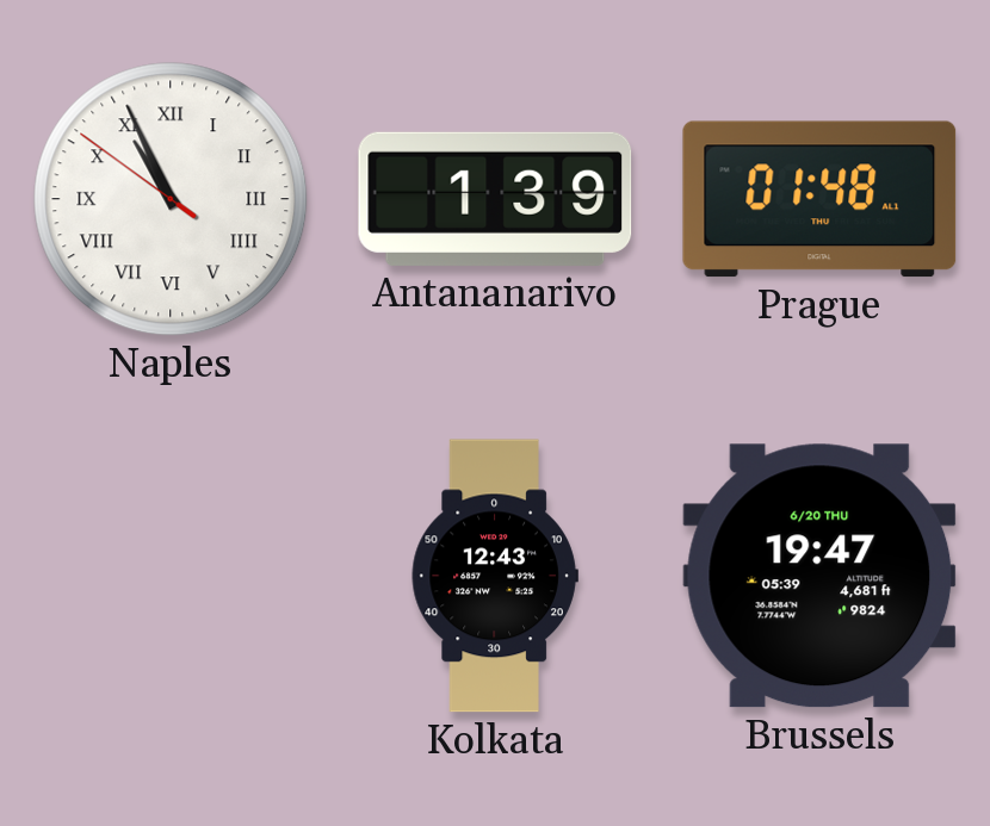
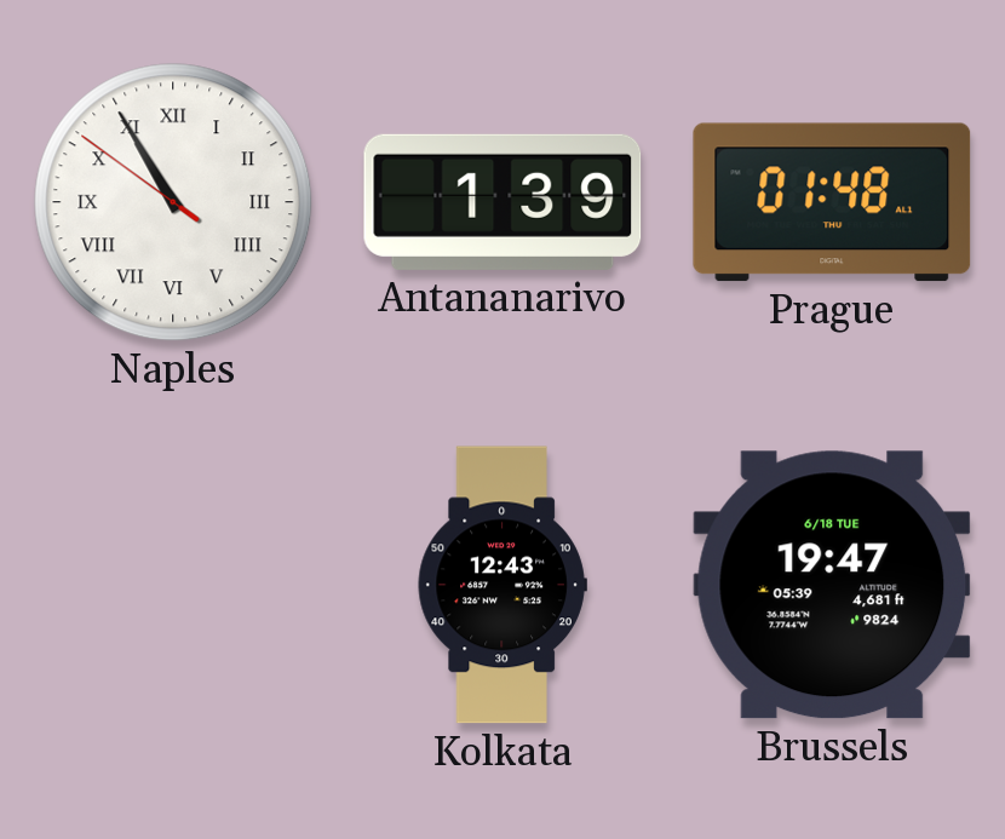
Naples: 10:55 -> 10:54
Brussels date: 6/20 THU -> 6/18 TUE
